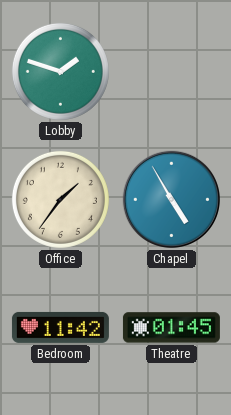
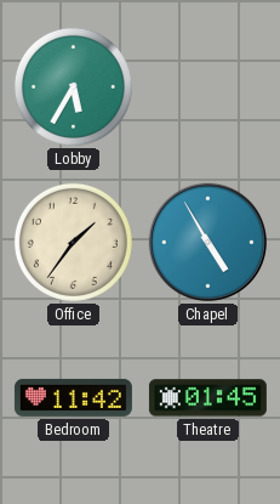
Lobby: 1:48 -> 5:35
